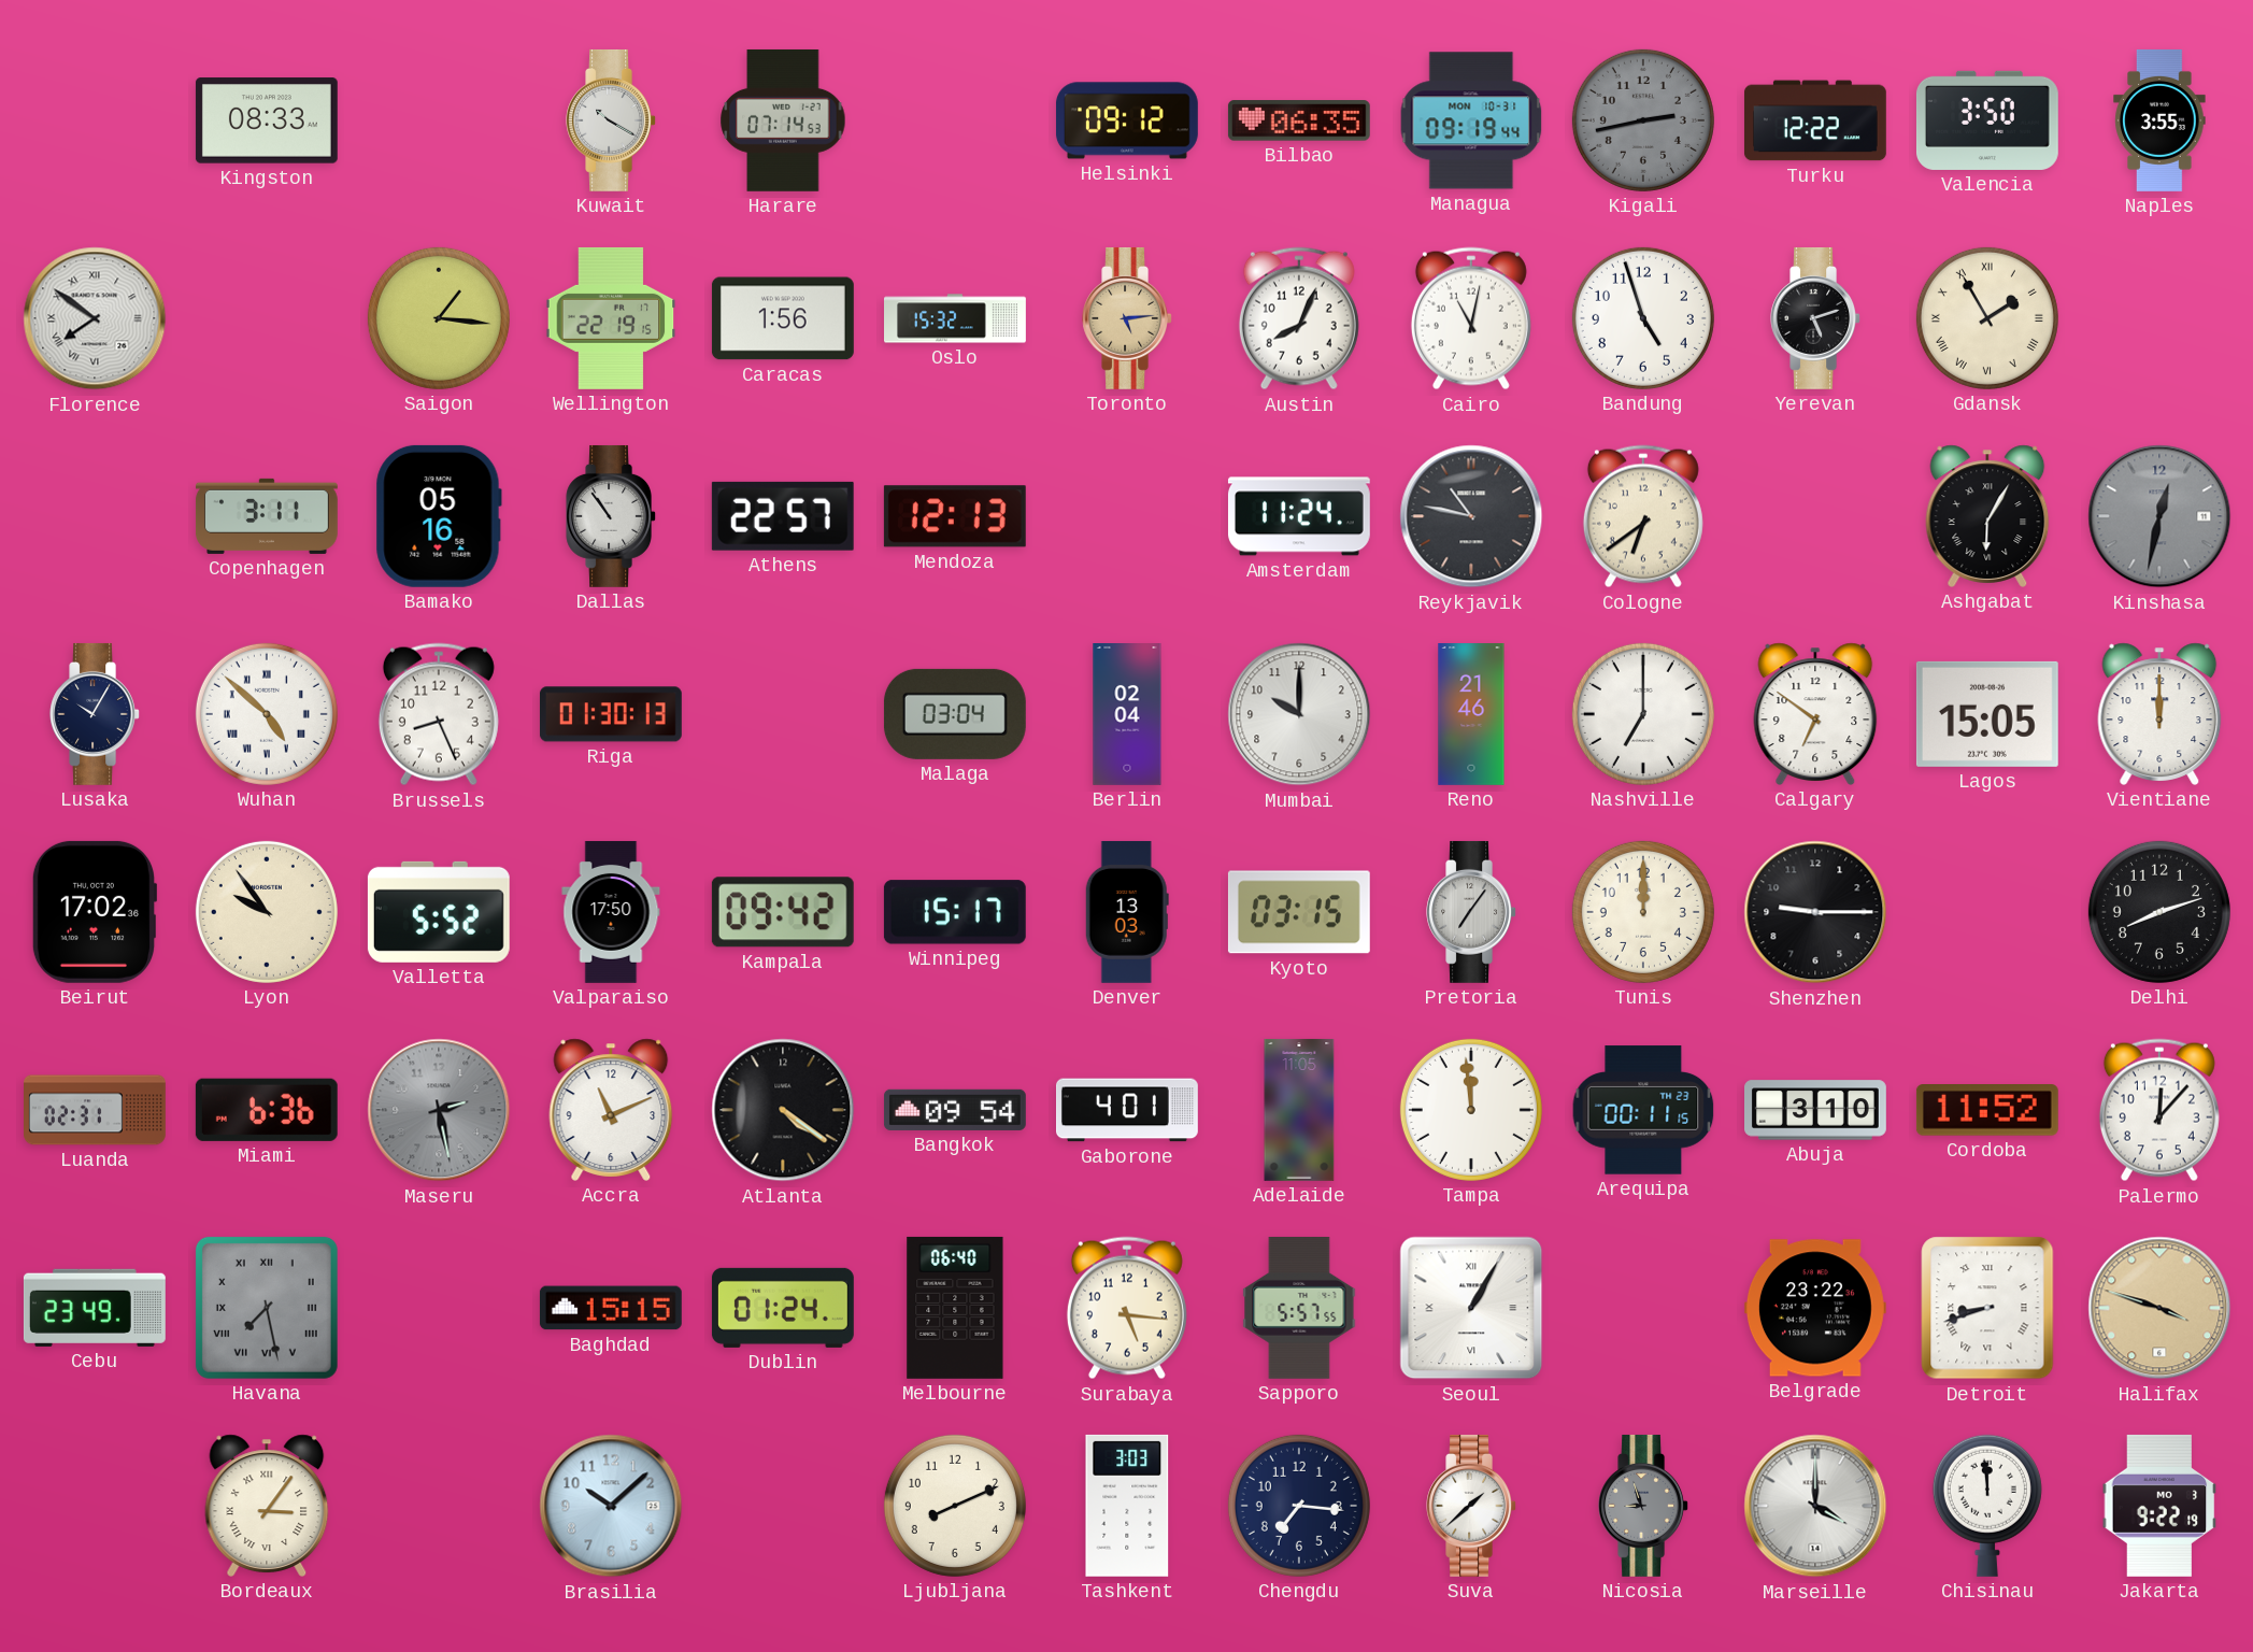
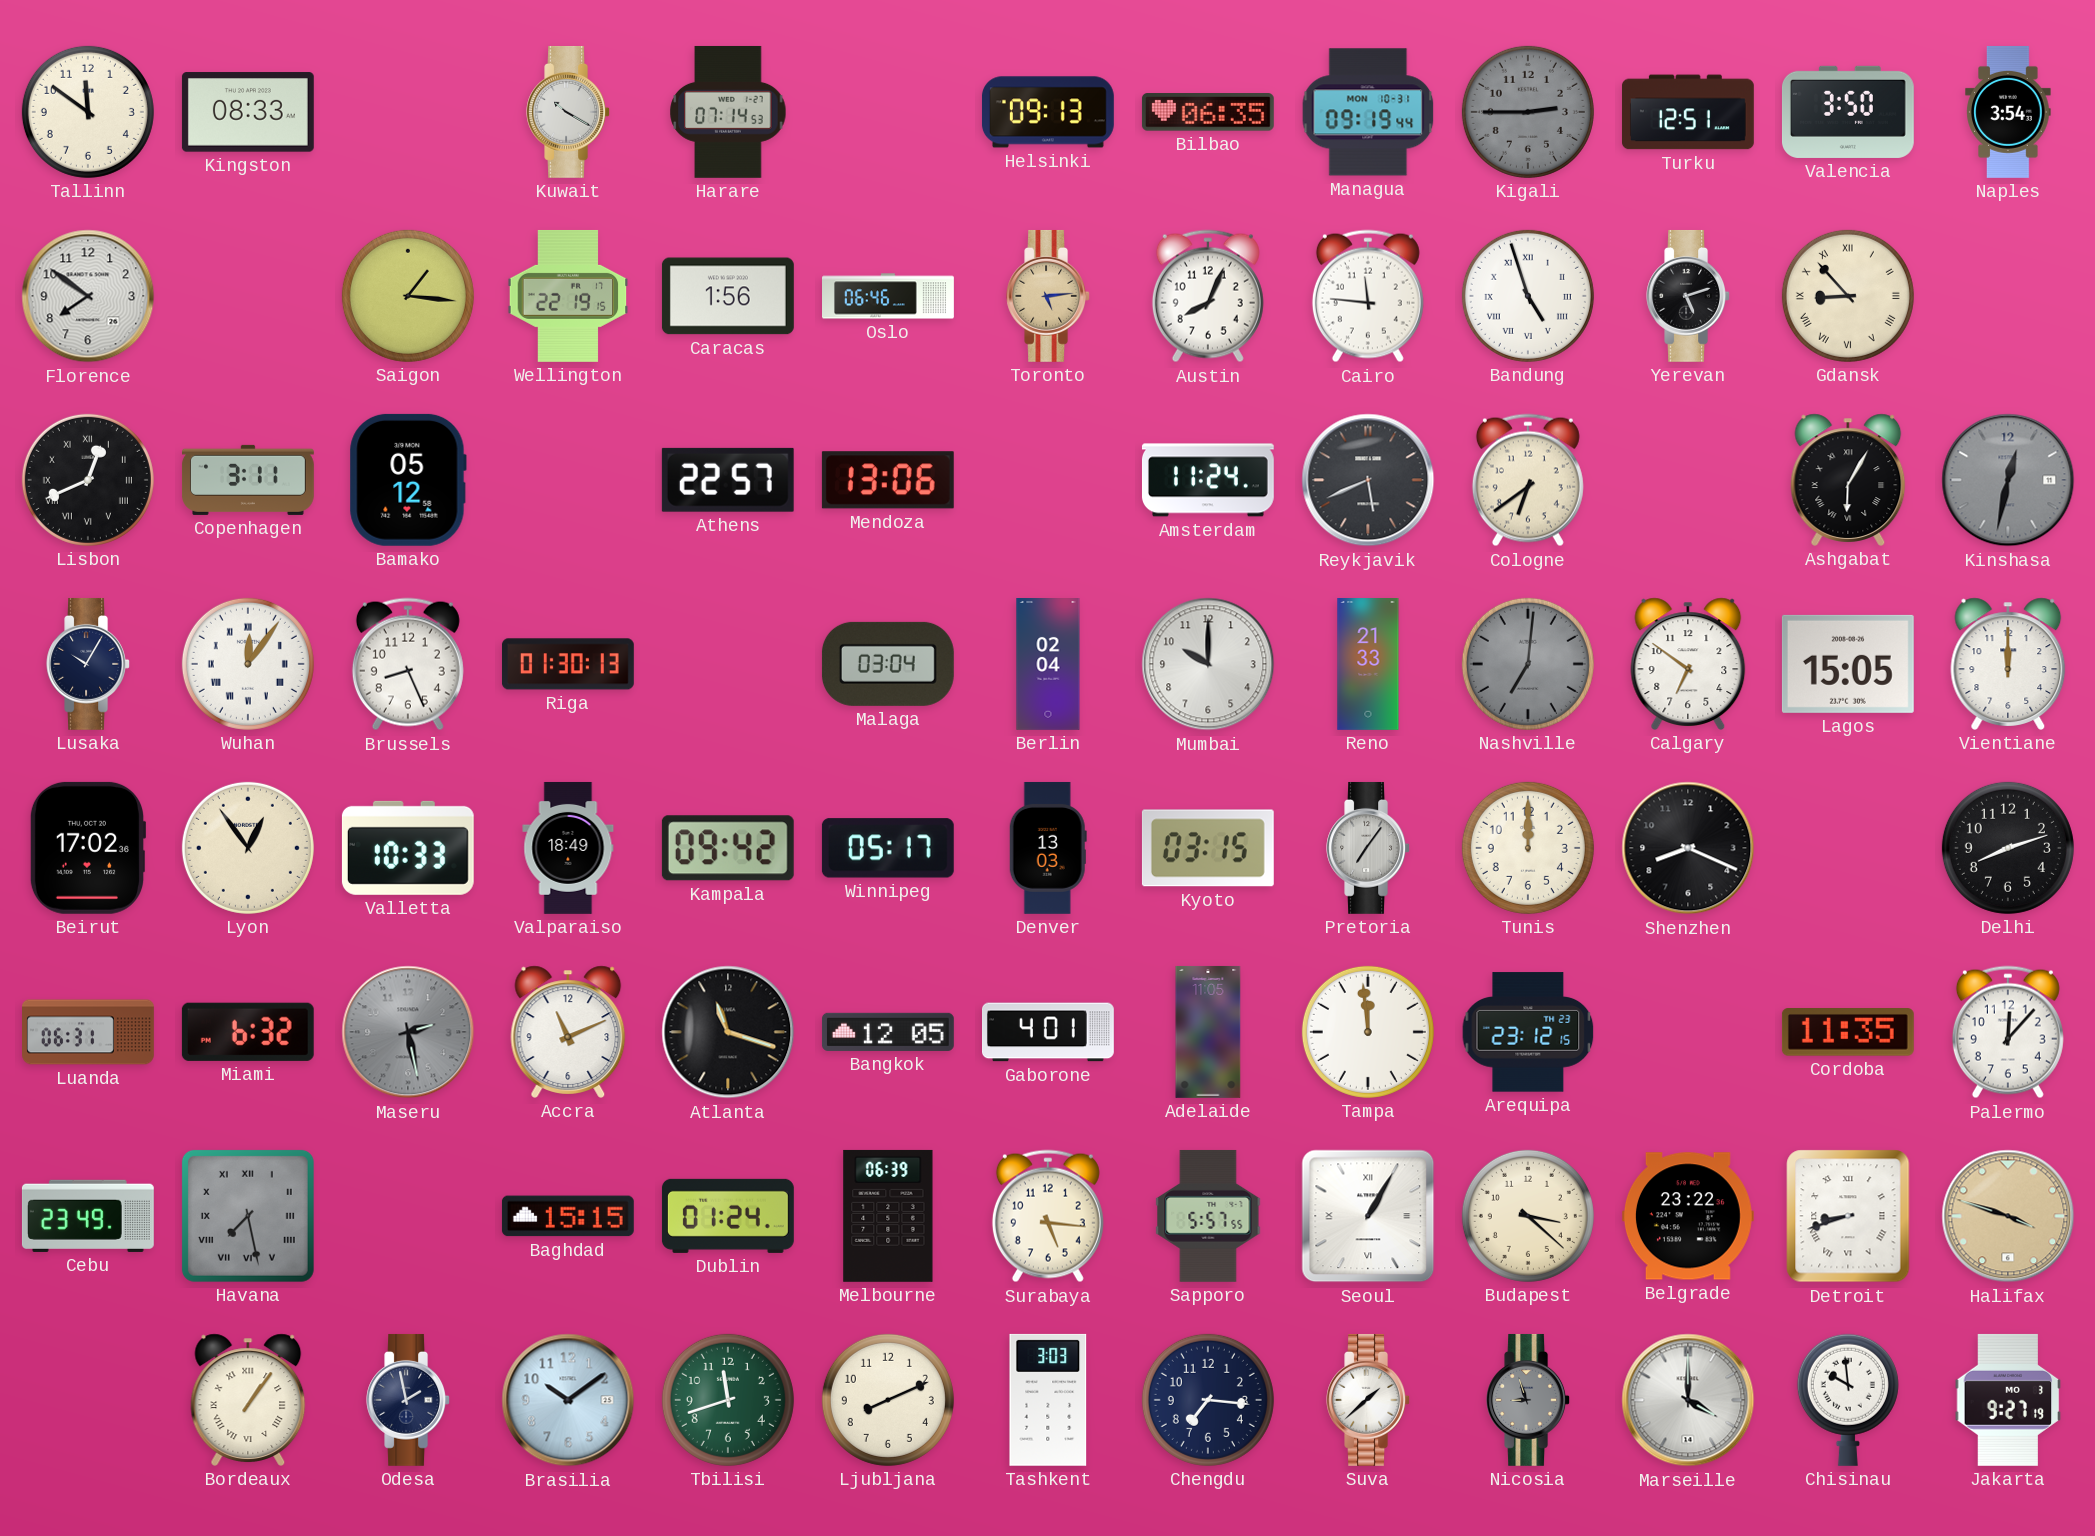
Tallinn: none -> 11:51
Helsinki: 09:12 -> 09:13
Kigali: 2:43 -> 2:45
Turku: 12:22 -> 12:51
Naples: 3:55 -> 3:54
Florence numerals: Roman -> Arabic
Oslo: 15:32 -> 06:46
Cairo: 11:02 -> 11:46
Bandung numerals: Arabic -> Roman
Gdansk: 1:55 -> 8:53
Lisbon: none -> 12:41
Bamako: 05:16 -> 05:12
Dallas: 10:54 -> none
Mendoza: 12:13 -> 13:06
Reykjavik: 10:47 -> 5:41
Wuhan: 4:52 -> 12:06
Reno: 21:46 -> 21:33
Nashville: 7:00 -> 7:01
Nashville dial: white -> grey
Lyon: 9:54 -> 12:54
Valletta: 5:52 -> 10:33
Valparaiso: 17:50 -> 18:49
Winnipeg: 15:17 -> 05:17
Shenzhen: 9:15 -> 8:19
Luanda: 02:31 -> 06:31
Miami: 6:36 -> 6:32
Atlanta: 4:21 -> 11:18
Bangkok: 09:54 -> 12:05
Arequipa: 00:11 -> 23:12
Abuja: 3:10 -> none
Cordoba: 11:52 -> 11:35
Melbourne: 06:40 -> 06:39
Budapest: none -> 3:22
Bordeaux: 3:06 -> 1:06
Odesa: none -> 1:58
Brasilia: 10:08 -> 10:09
Tbilisi: none -> 11:42
Chisinau: 11:59 -> 9:59
Jakarta: 9:22 -> 9:27
